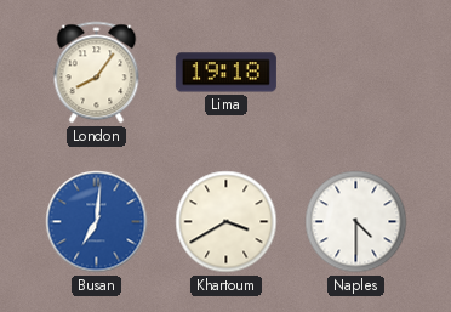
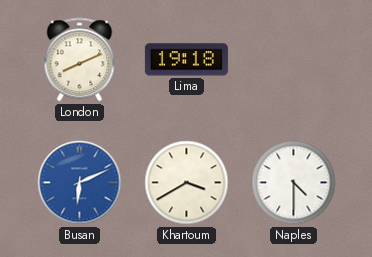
London: 8:06 -> 8:11
Busan: 7:01 -> 6:11
